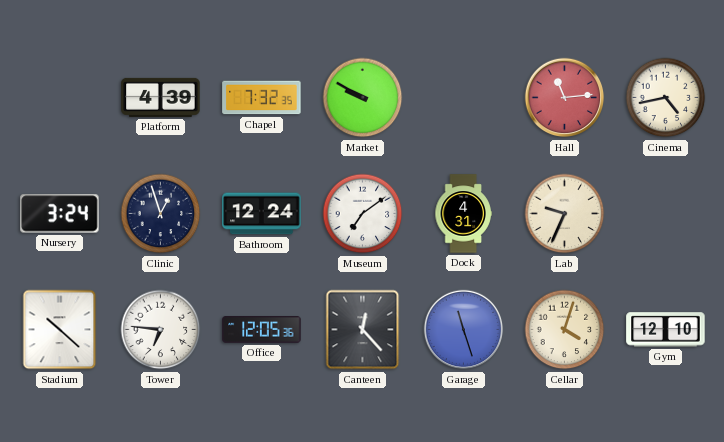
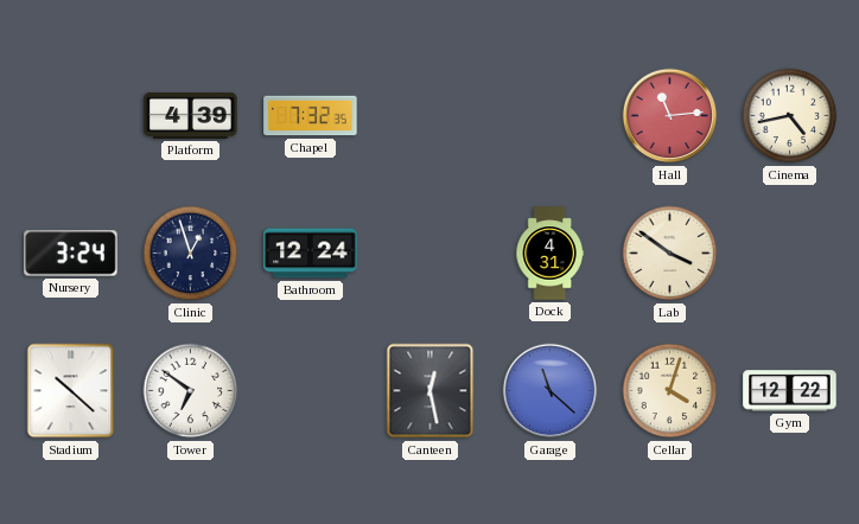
Market: 9:50 -> none
Museum: 7:09 -> none
Lab: 9:34 -> 3:51
Tower: 6:46 -> 6:51
Office: 12:05 -> none
Canteen: 12:23 -> 12:28
Garage: 11:27 -> 11:22
Gym: 12:10 -> 12:22
